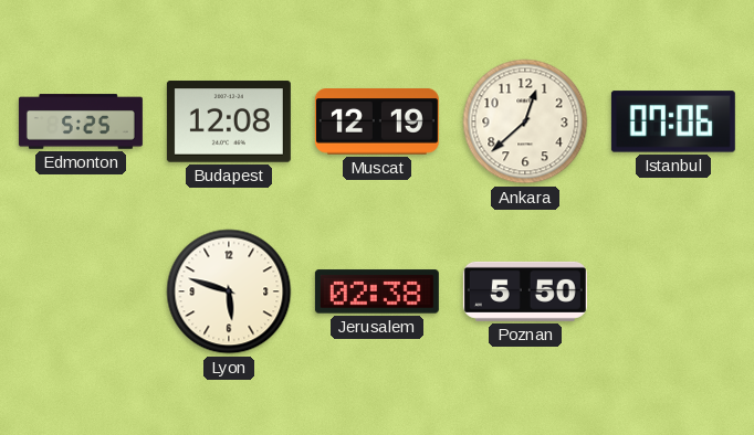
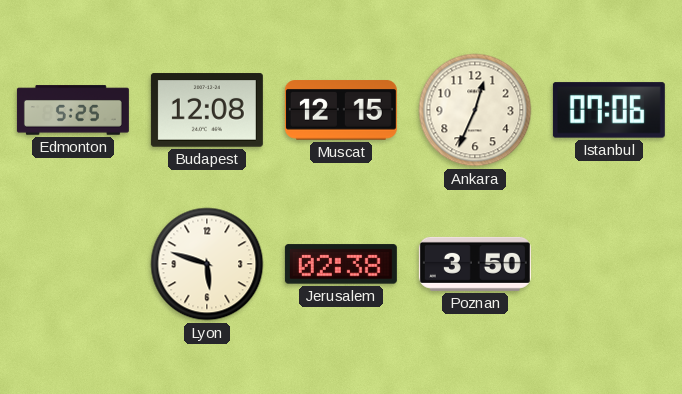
Muscat: 12:19 -> 12:15
Ankara: 12:38 -> 12:34
Poznan: 5:50 -> 3:50
